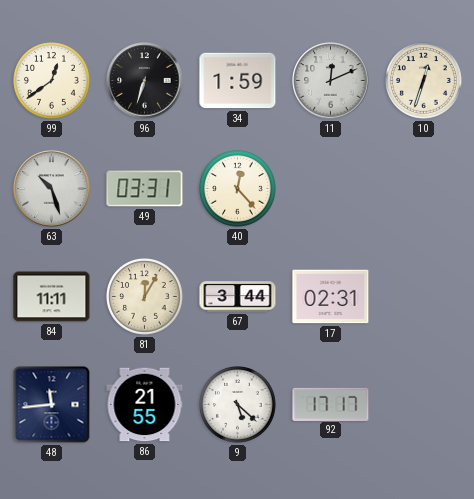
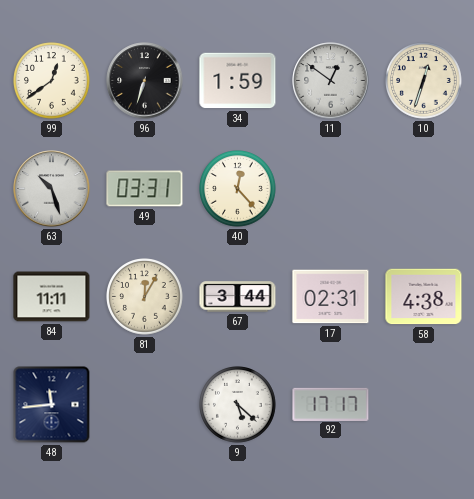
11: 12:11 -> 12:51
58: none -> 4:38
86: 21:55 -> none
